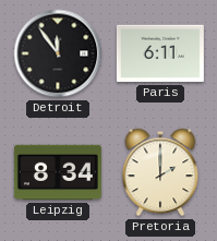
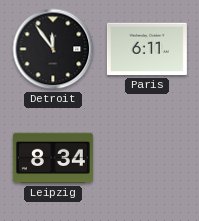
Pretoria: 2:00 -> none
